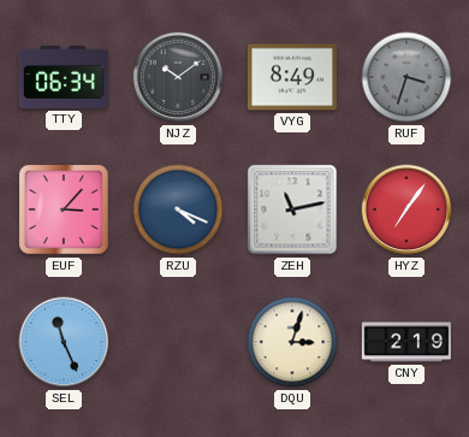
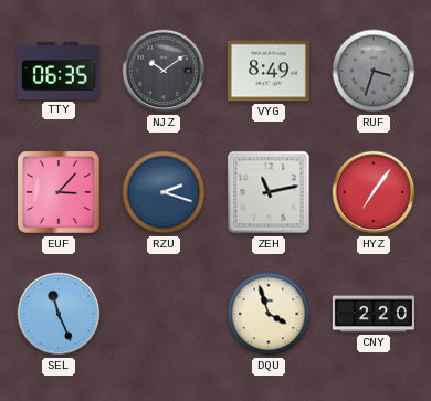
TTY: 06:34 -> 06:35
RZU: 4:19 -> 2:18
DQU: 3:03 -> 3:57
CNY: 2:19 -> 2:20
